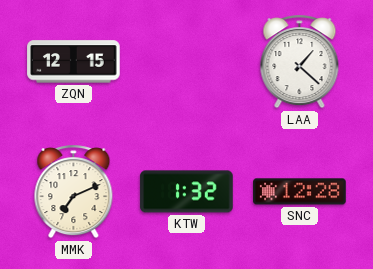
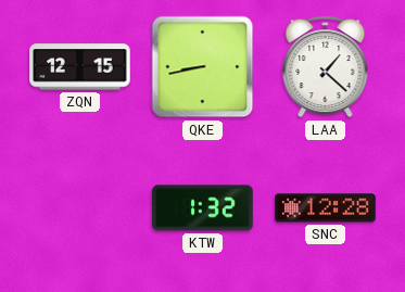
QKE: none -> 8:43
MMK: 7:11 -> none
